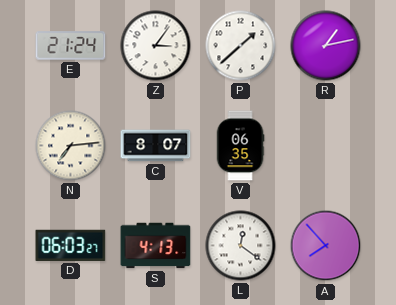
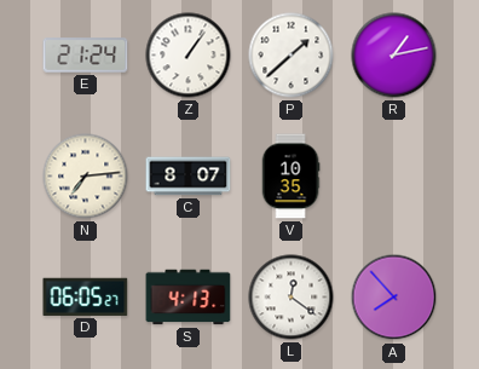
Z: 3:06 -> 1:06
V: 06:35 -> 10:35
D: 06:03 -> 06:05
